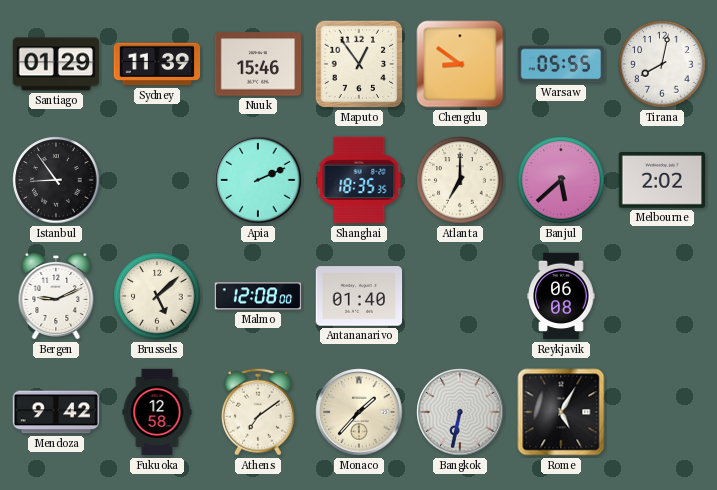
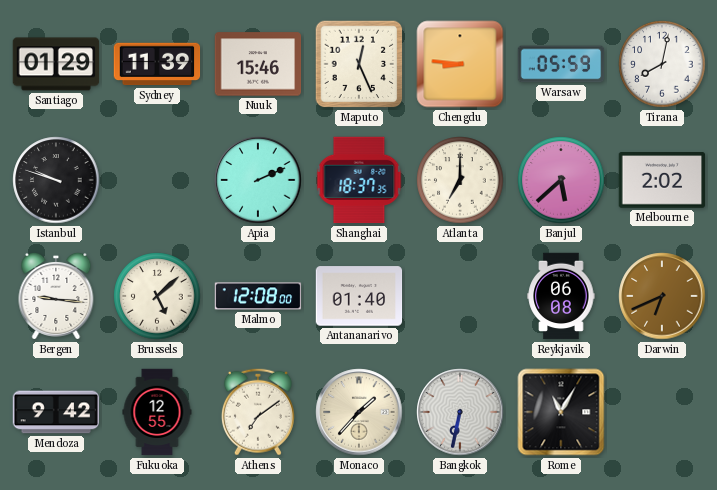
Maputo: 12:54 -> 12:26
Chengdu: 8:51 -> 8:46
Warsaw: 05:55 -> 05:59
Istanbul: 8:54 -> 9:48
Shanghai: 18:35 -> 18:37
Bergen: 9:11 -> 9:16
Darwin: none -> 6:41
Fukuoka: 12:58 -> 12:55
Rome: 5:05 -> 11:05
